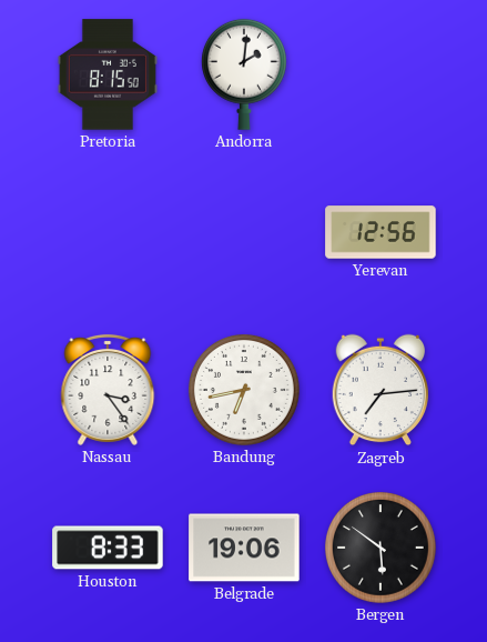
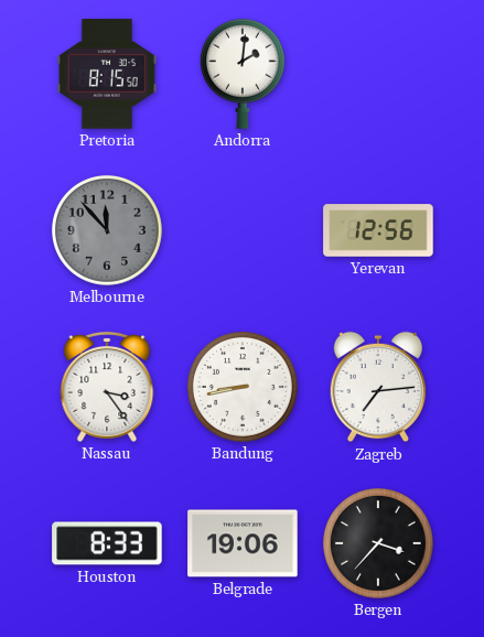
Melbourne: none -> 11:53
Bandung: 6:43 -> 8:43
Bergen: 5:51 -> 3:37
